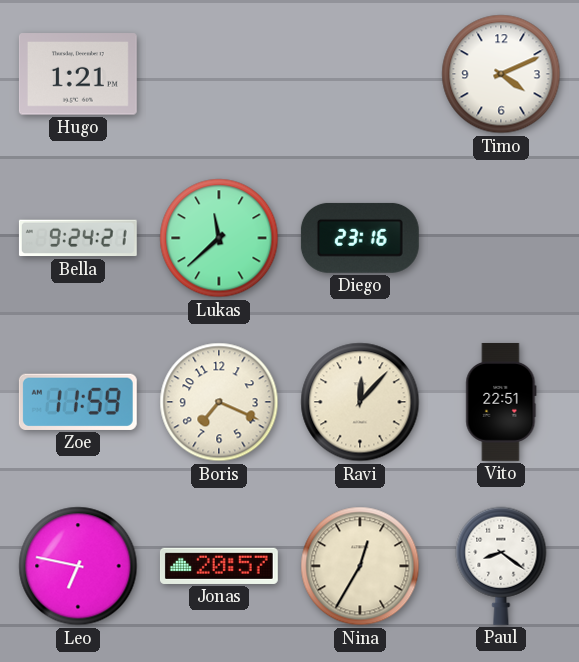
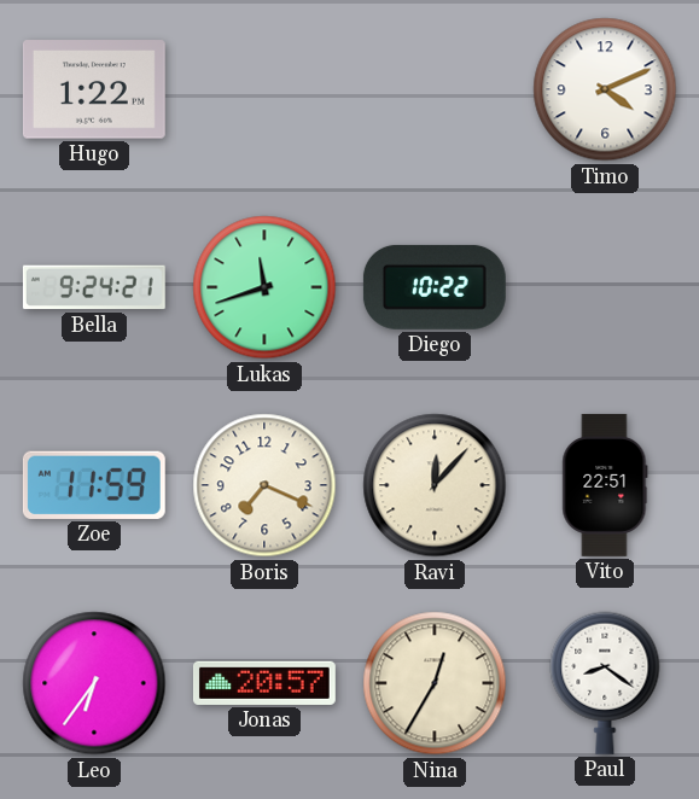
Hugo: 1:21 -> 1:22
Lukas: 11:38 -> 11:42
Diego: 23:16 -> 10:22
Leo: 6:47 -> 6:36
